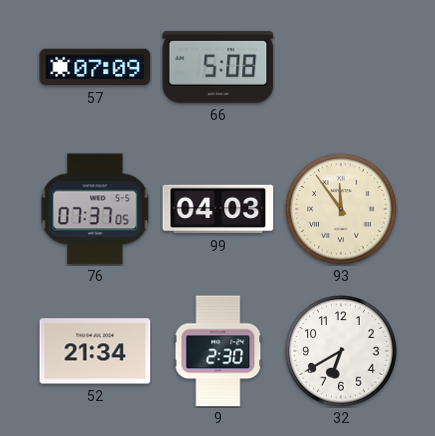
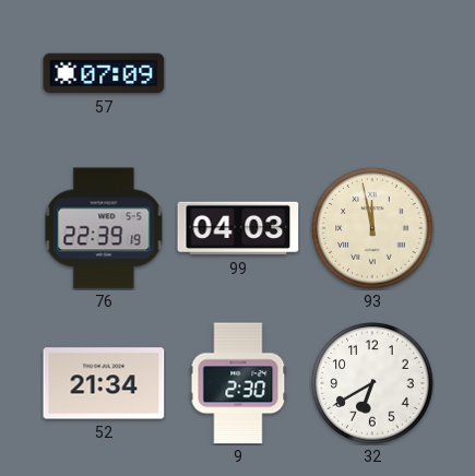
66: 5:08 -> none
76: 07:37 -> 22:39
93: 11:54 -> 11:58
